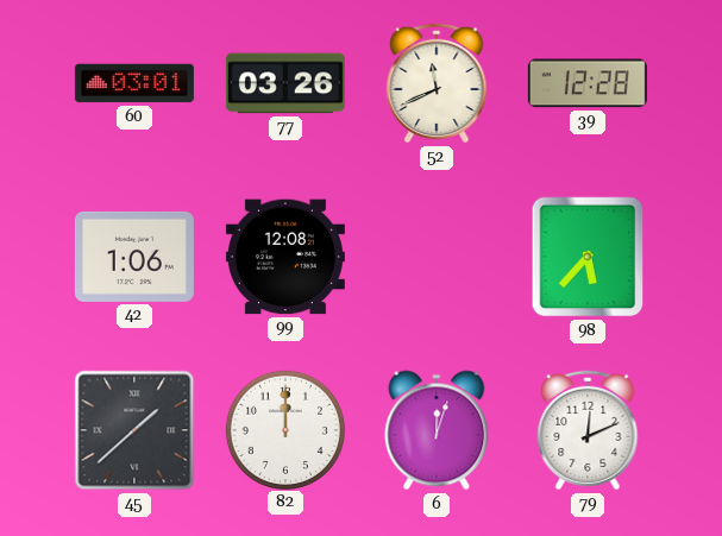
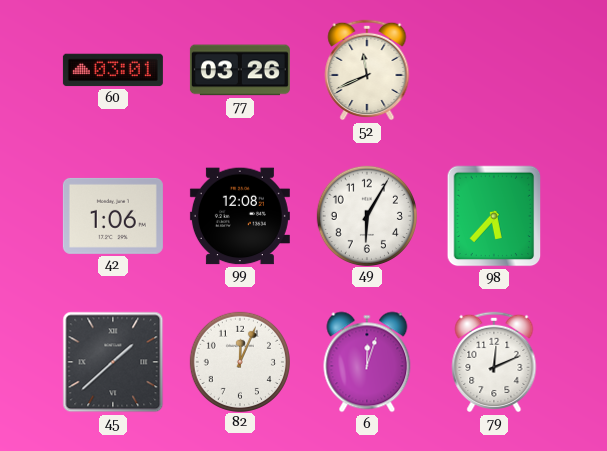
39: 12:28 -> none
49: none -> 6:05
82: 12:00 -> 12:04
